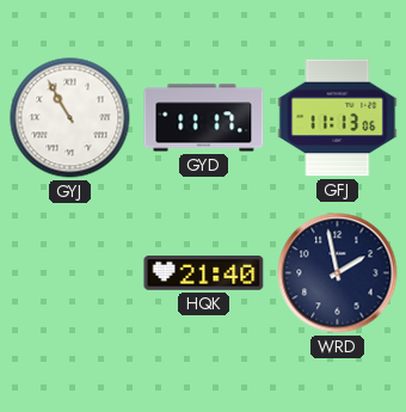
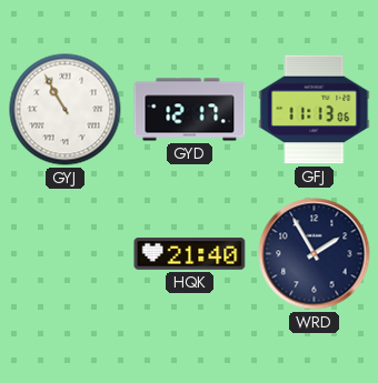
GYD: 11:17 -> 12:17
WRD: 1:58 -> 1:55
